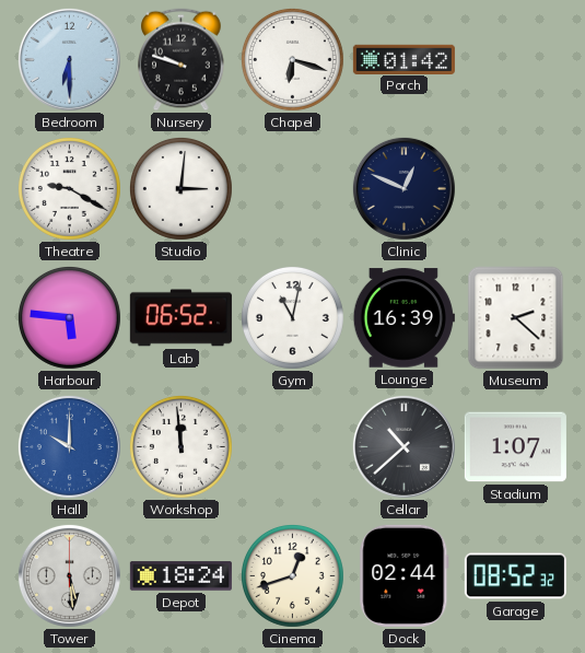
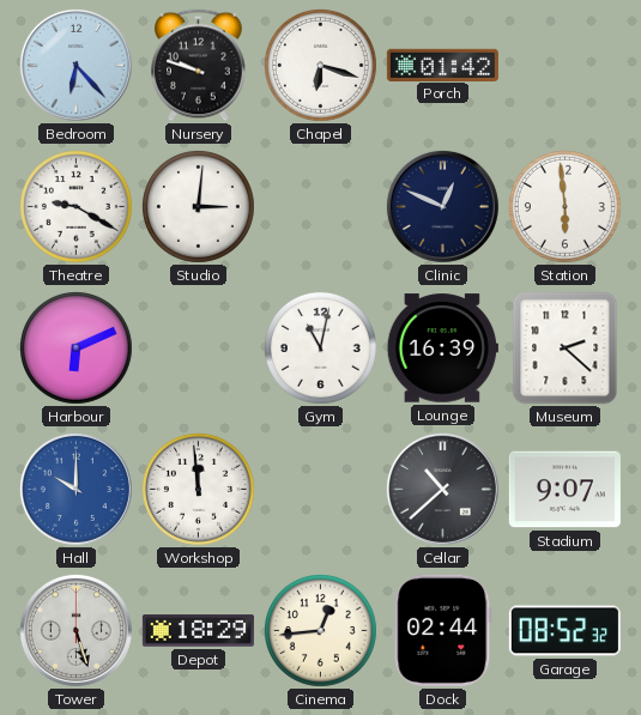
Bedroom: 6:30 -> 6:23
Station: none -> 5:59
Harbour: 5:46 -> 6:11
Lab: 06:52 -> none
Stadium: 1:07 -> 9:07
Tower: 5:29 -> 5:27
Depot: 18:24 -> 18:29
Cinema: 12:42 -> 12:44
